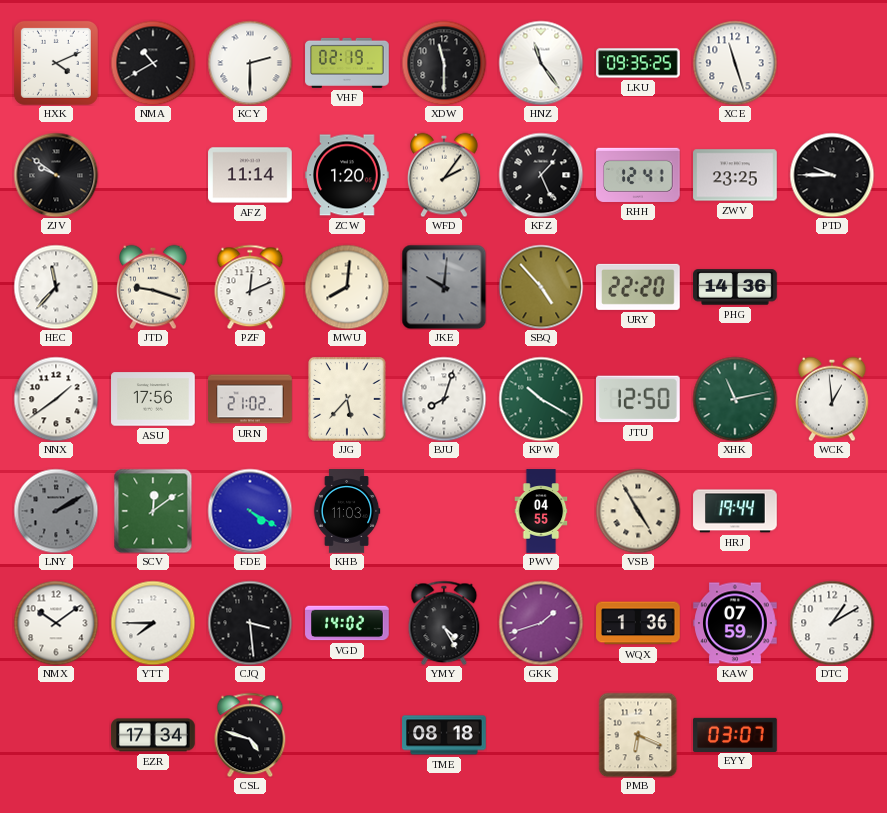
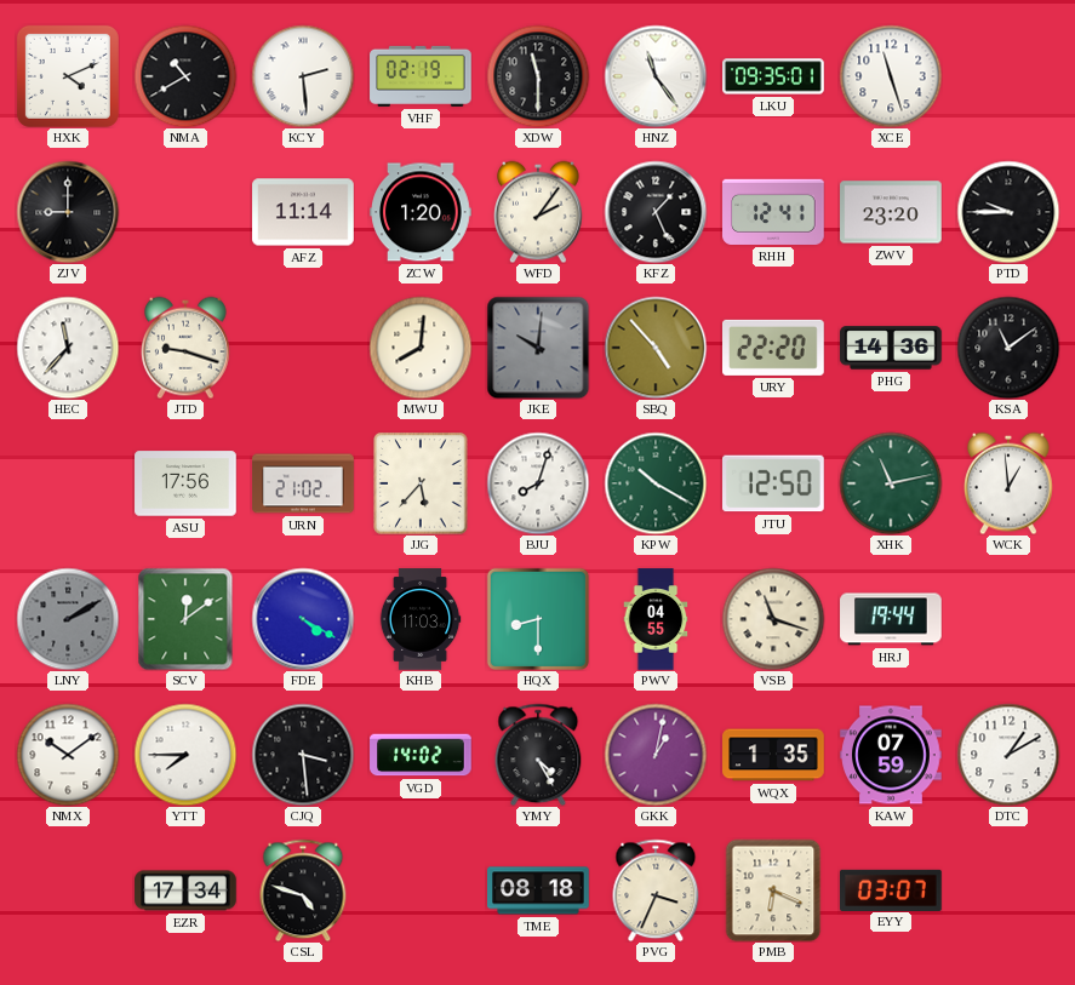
KCY: 2:30 -> 2:29
LKU: 09:35:25 -> 09:35:01
ZJV: 9:51 -> 9:00
ZWV: 23:25 -> 23:20
PZF: 12:11 -> none
KSA: none -> 11:09
NNX: 1:39 -> none
HQX: none -> 8:30
VSB: 4:55 -> 11:18
GKK: 1:42 -> 1:02
WQX: 1:36 -> 1:35
PVG: none -> 3:34
